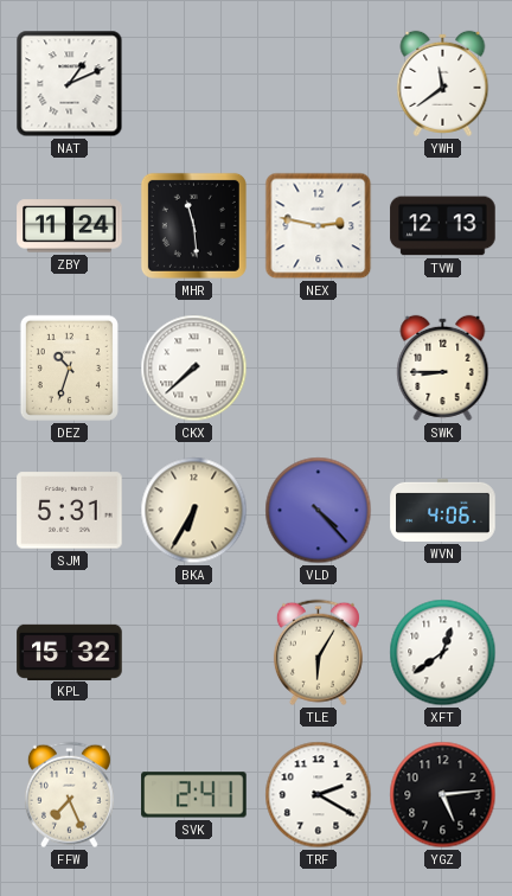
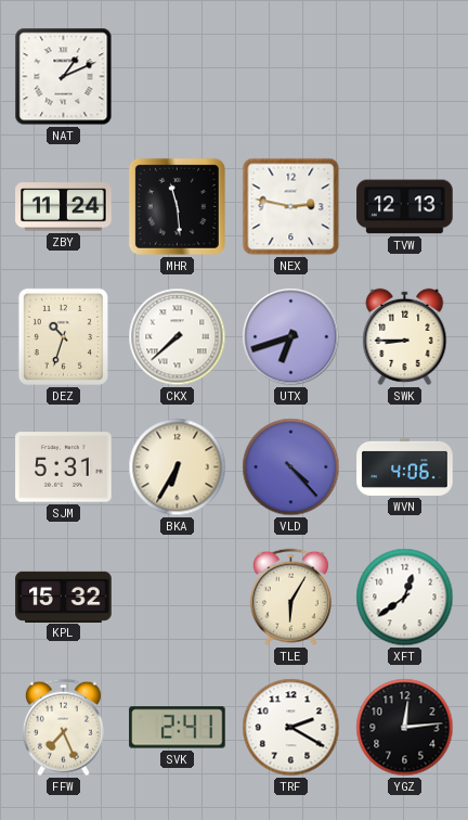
YWH: 11:39 -> none
UTX: none -> 6:42
YGZ: 5:14 -> 12:14
